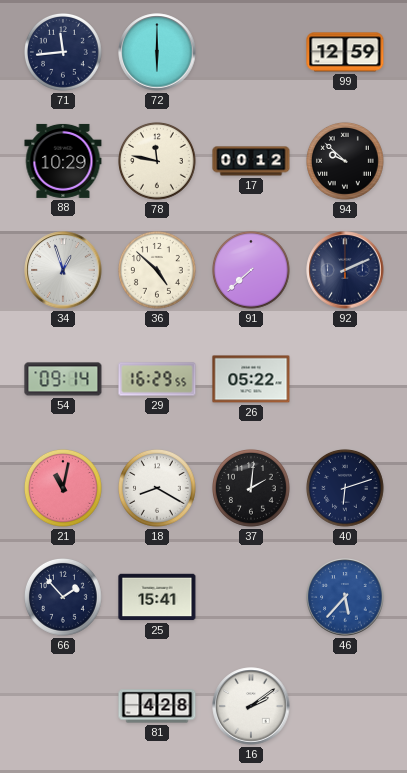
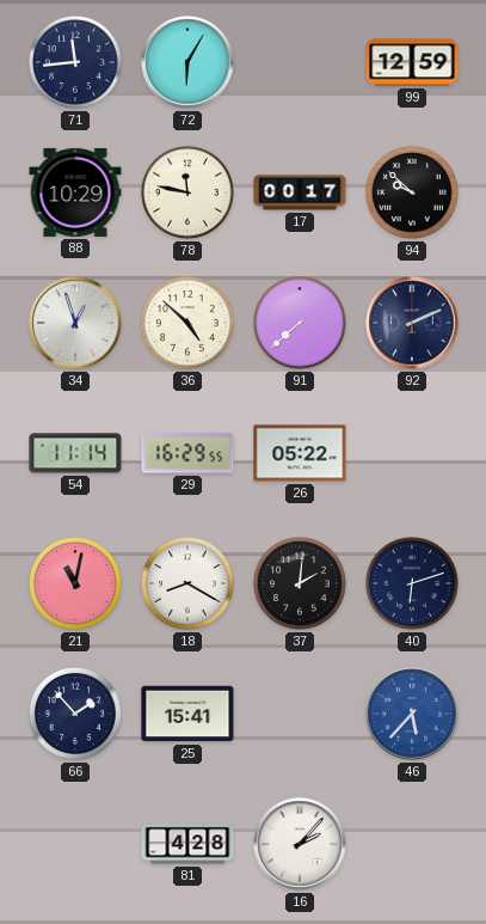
72: 6:00 -> 6:05
17: 00:12 -> 00:17
54: 09:14 -> 11:14
16: 2:09 -> 2:07
